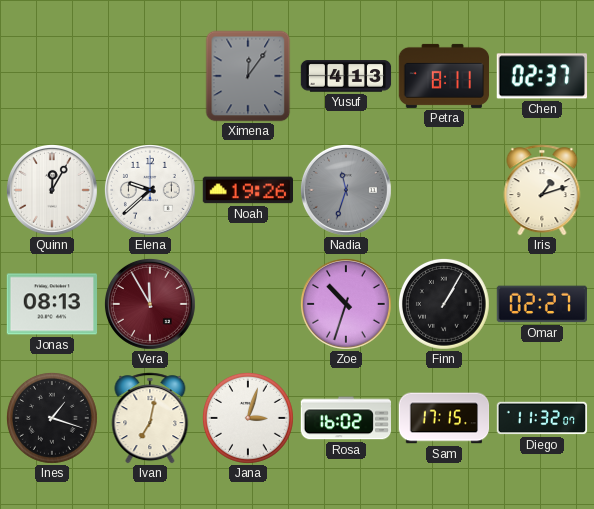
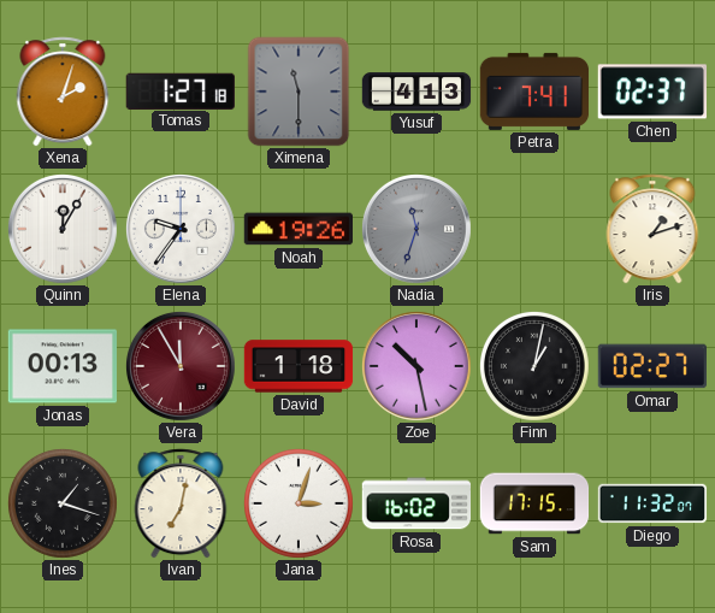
Xena: none -> 2:03
Tomas: none -> 1:27
Ximena: 12:06 -> 11:30
Petra: 8:11 -> 7:41
Elena: 9:38 -> 9:36
Jonas: 08:13 -> 00:13
David: none -> 1:18
Zoe: 10:33 -> 10:28
Finn: 1:05 -> 1:02
